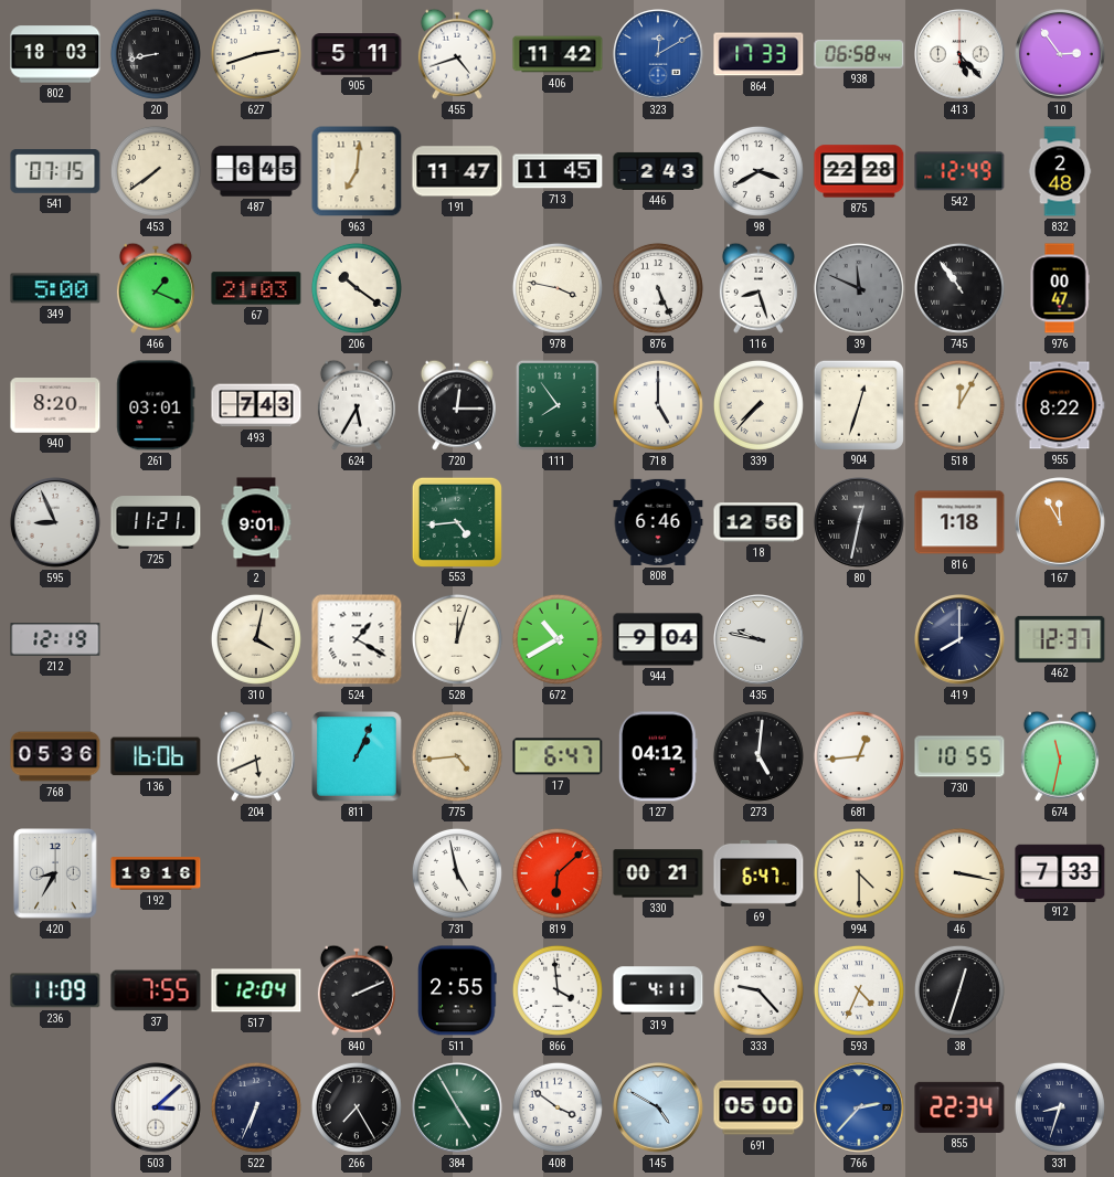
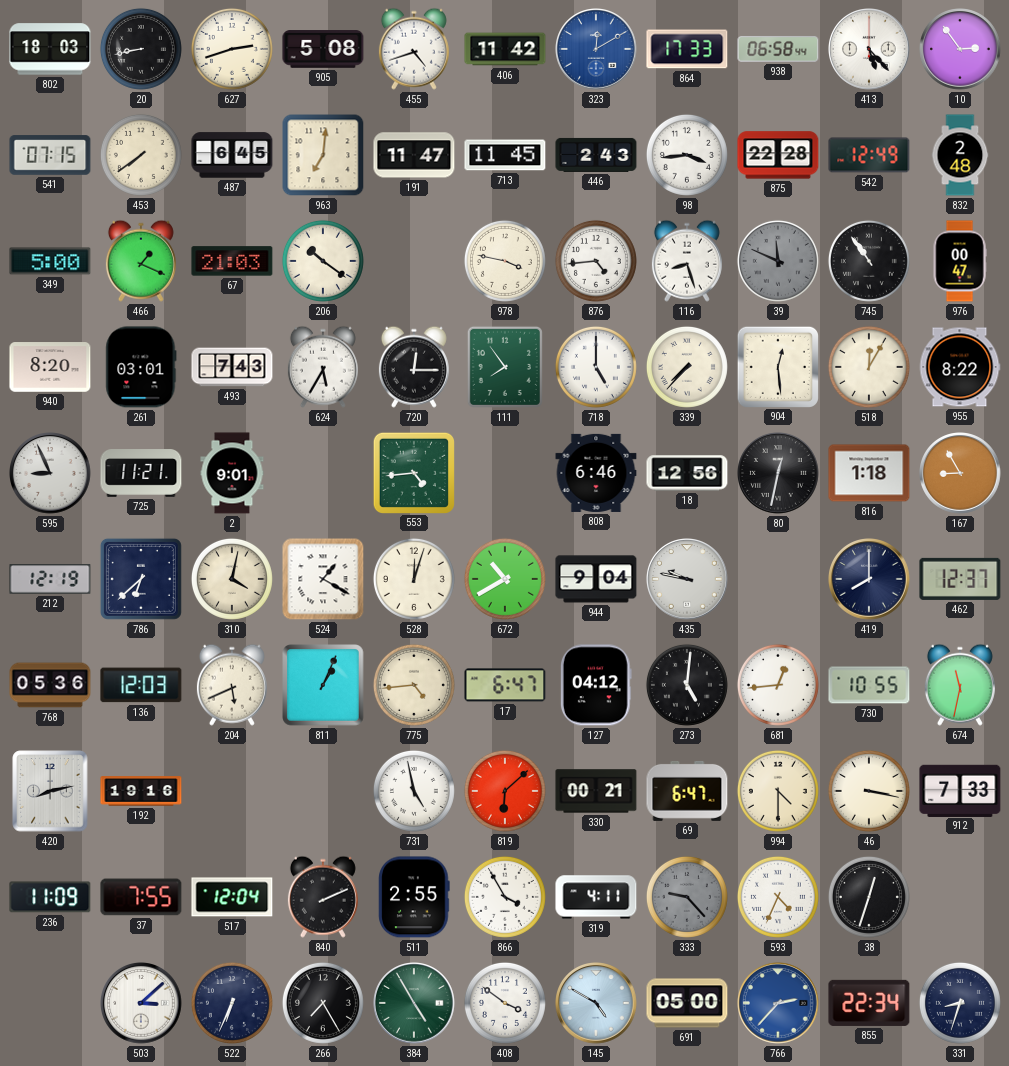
905: 5:11 -> 5:08
98: 3:40 -> 3:44
876: 5:26 -> 4:44
904: 12:33 -> 12:29
167: 11:55 -> 8:55
786: none -> 6:38
136: 16:06 -> 12:03
420: 8:35 -> 8:13
866: 3:59 -> 3:55
333 dial: white -> grey
